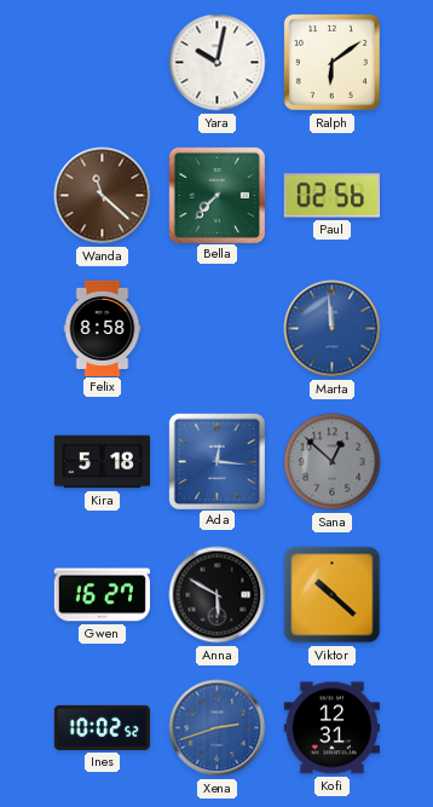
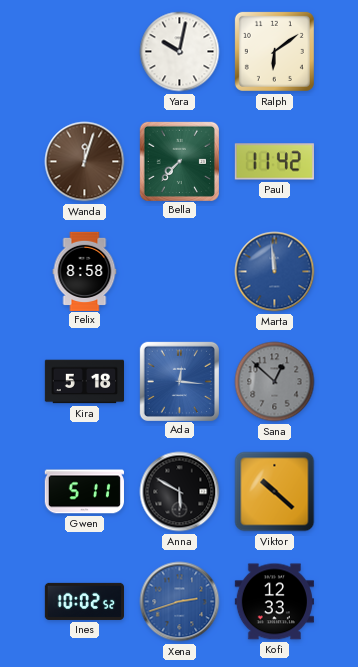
Wanda: 11:22 -> 12:03
Paul: 02:56 -> 11:42
Gwen: 16:27 -> 5:11
Kofi: 12:31 -> 12:33
